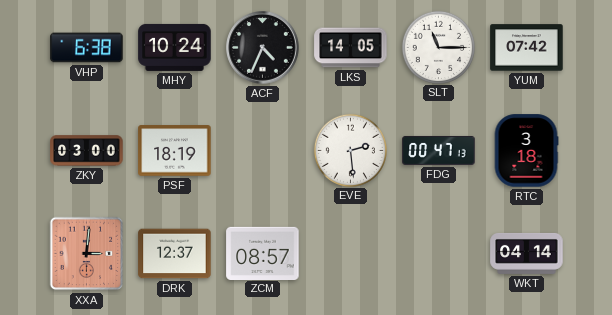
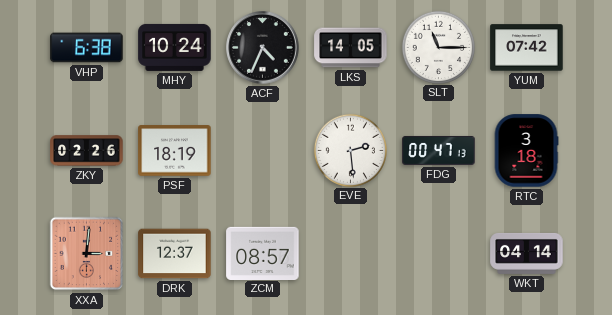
ZKY: 03:00 -> 02:26
